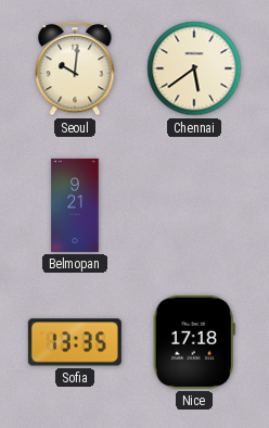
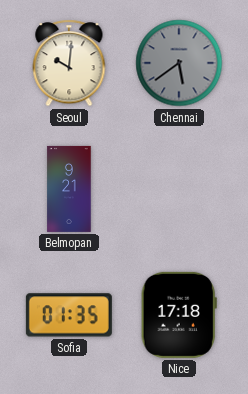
Chennai dial: cream -> grey
Sofia: 13:35 -> 01:35
